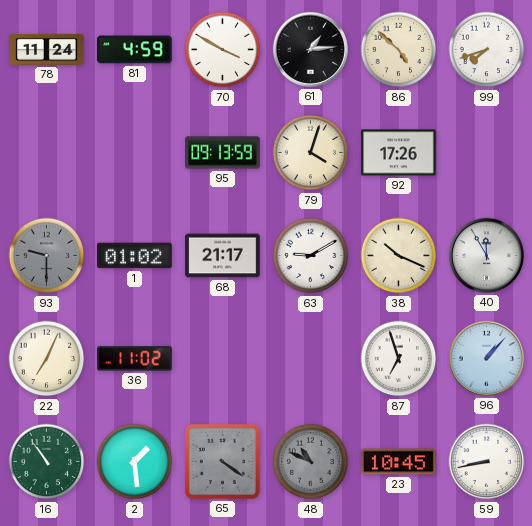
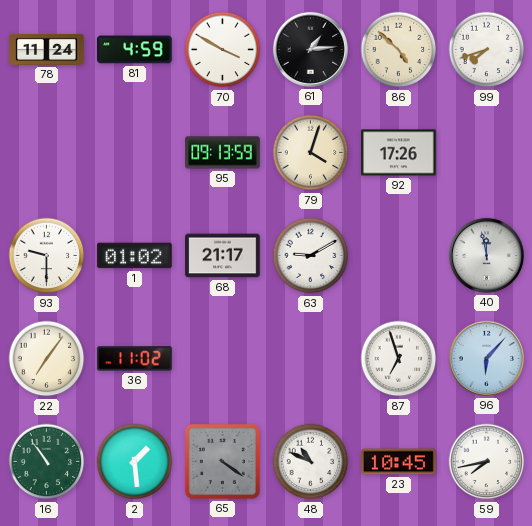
93 dial: grey -> white
38: 10:19 -> none
40: 11:55 -> 11:58
22: 7:04 -> 7:06
96: 1:07 -> 6:07
48 dial: grey -> white
59: 8:43 -> 7:43
